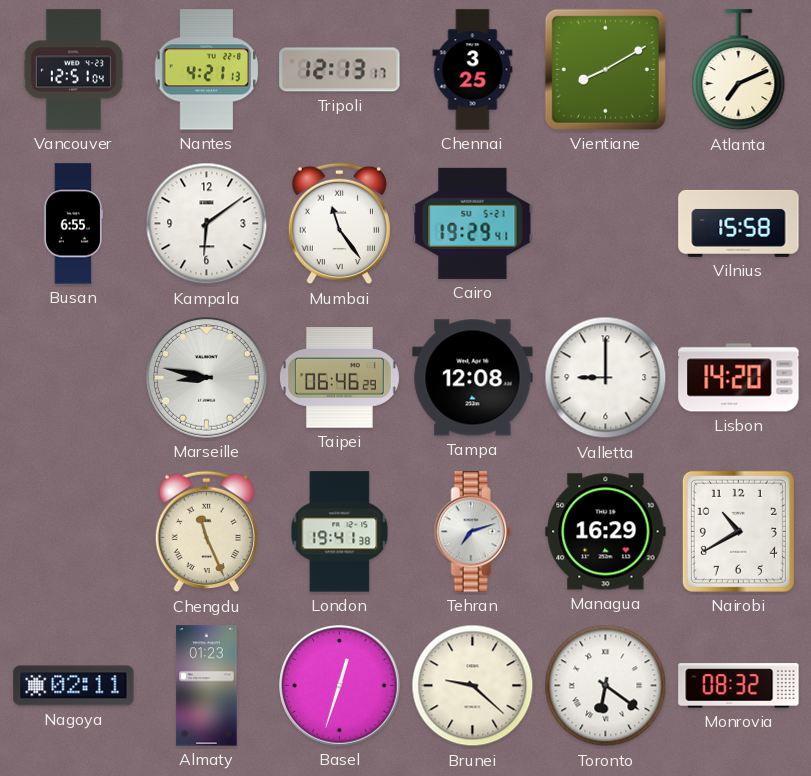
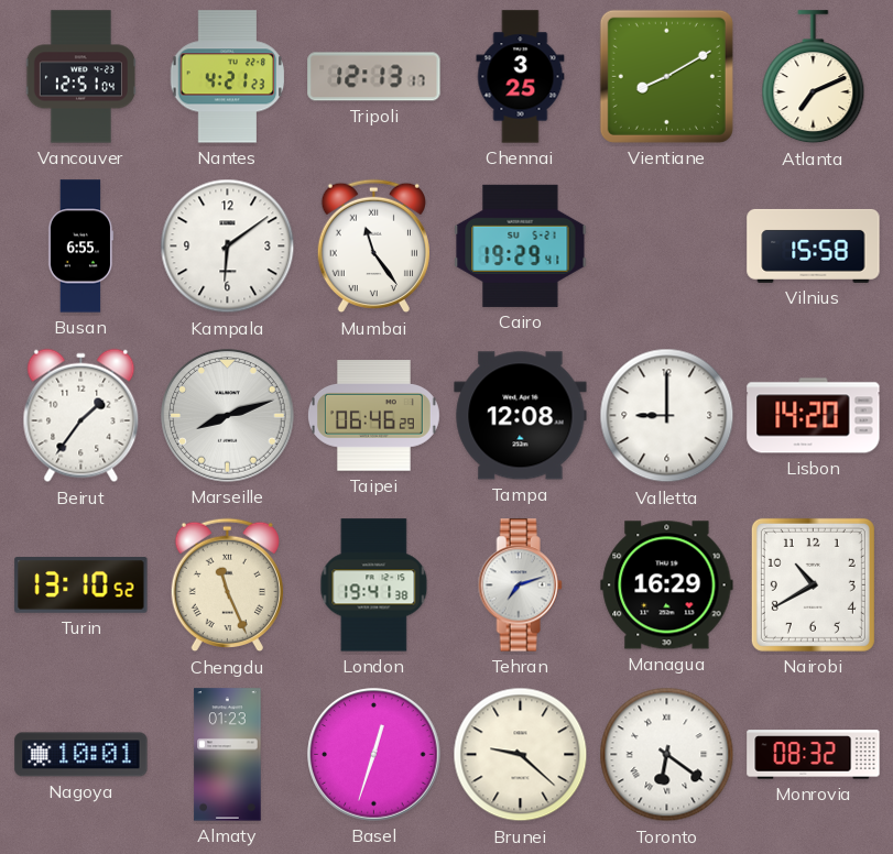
Nantes: 4:21:13 -> 4:21:23
Beirut: none -> 1:36
Marseille: 8:47 -> 8:12
Turin: none -> 13:10
Nagoya: 02:11 -> 10:01
